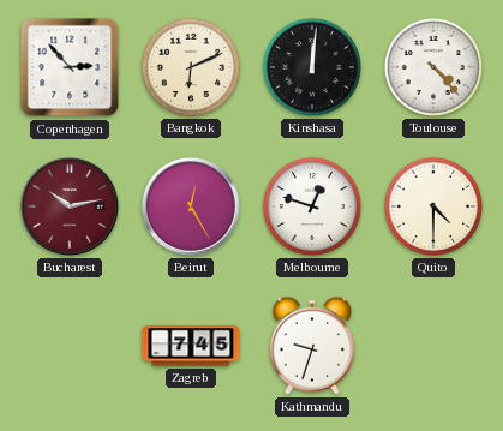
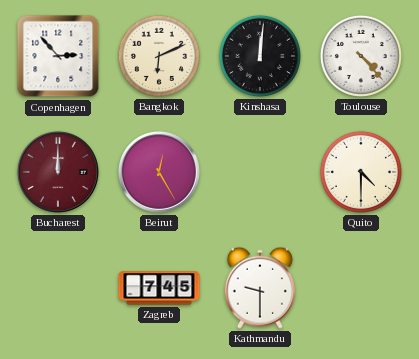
Bucharest: 10:13 -> 12:00
Melbourne: 12:48 -> none
Kathmandu: 9:33 -> 9:30
